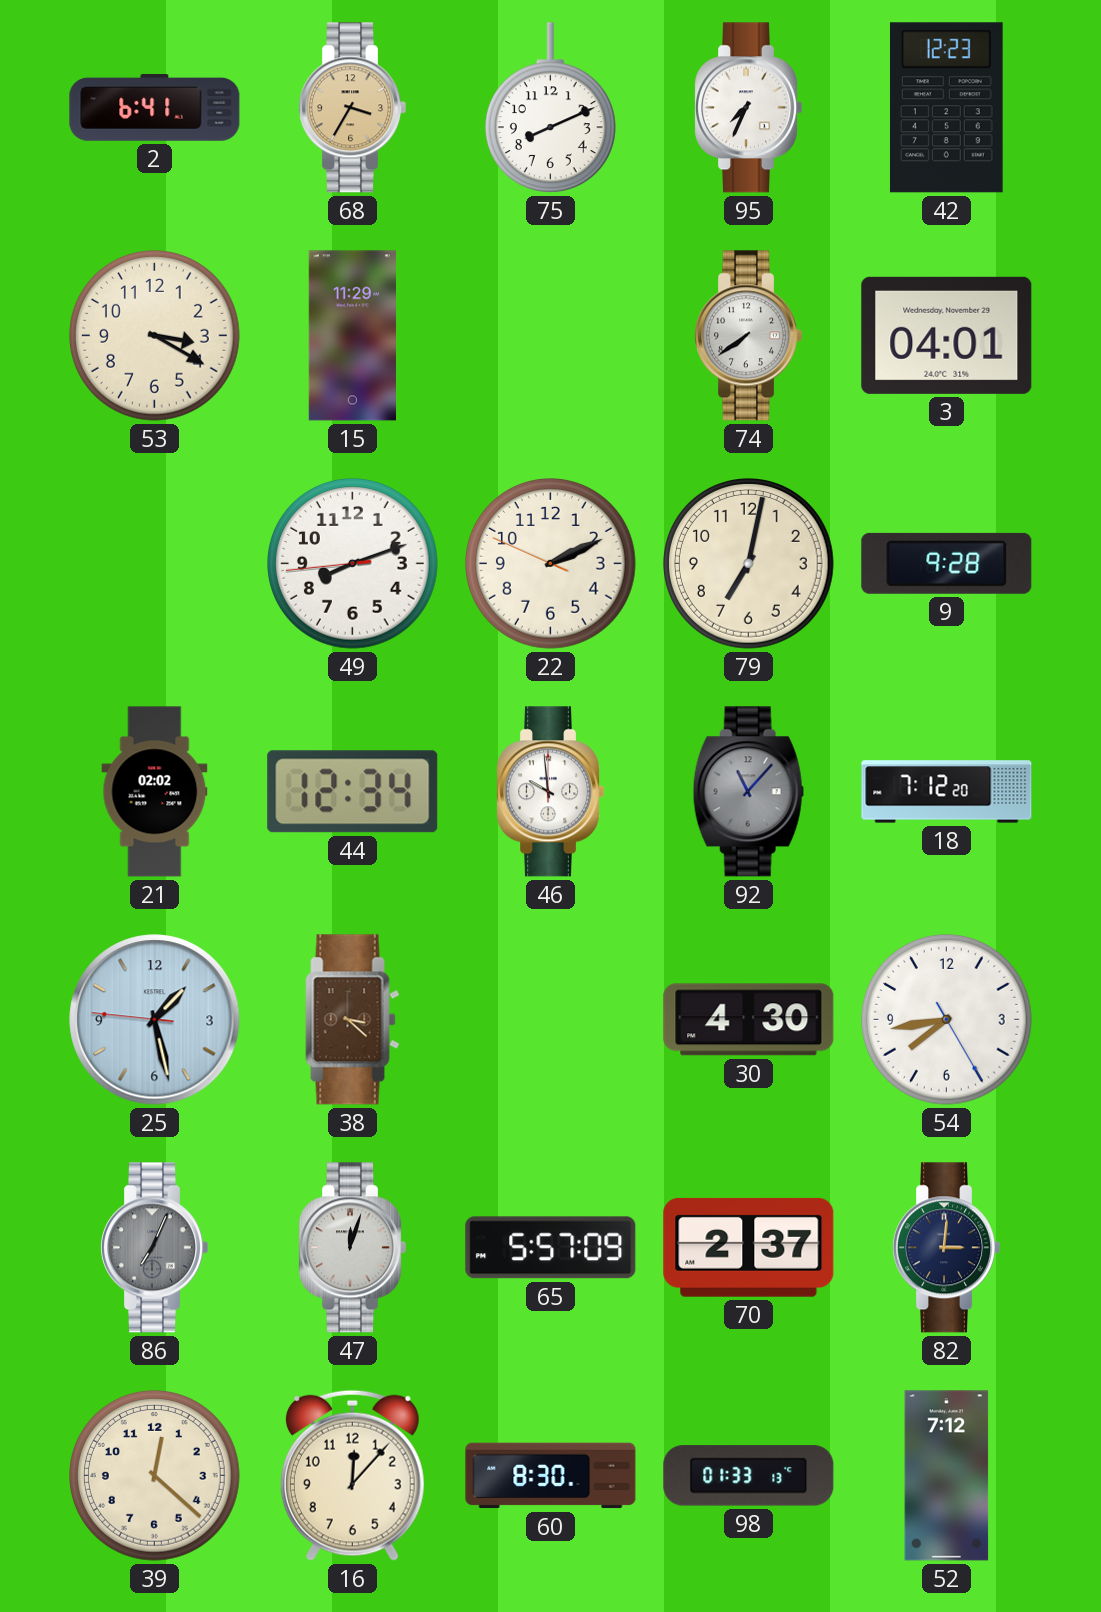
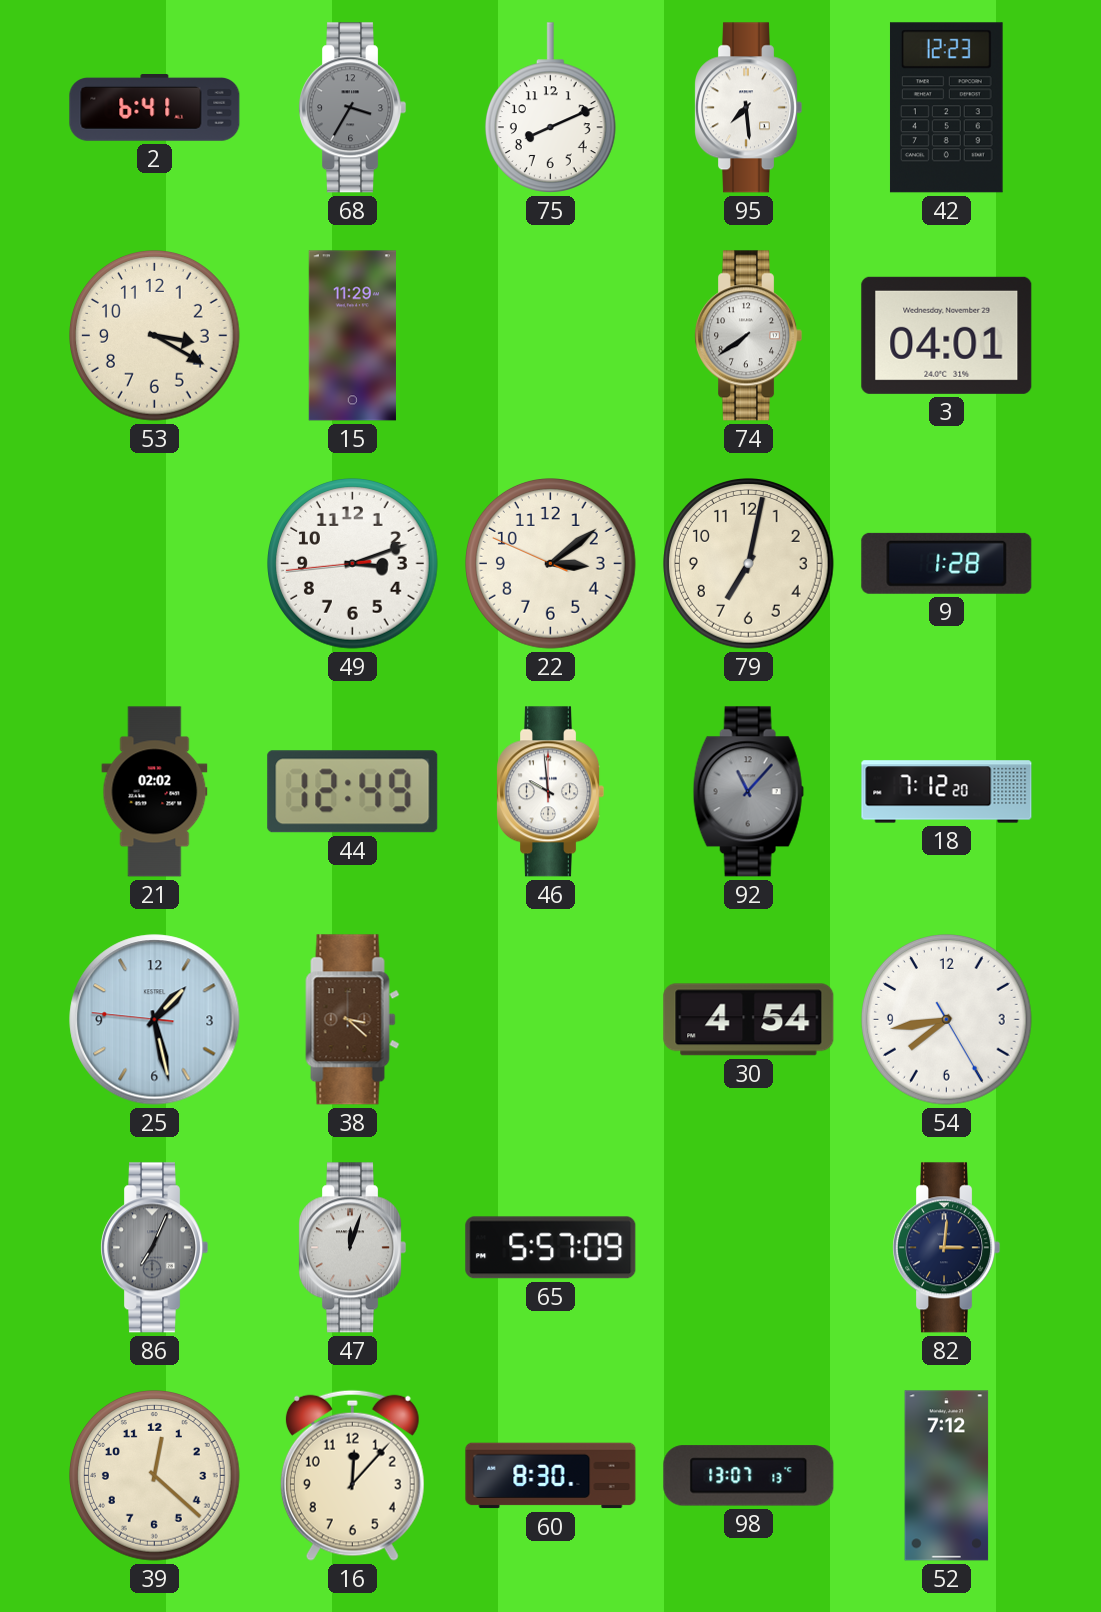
68 dial: champagne -> grey
95: 7:34 -> 7:29
49: 8:11 -> 3:11
22: 2:10 -> 3:08
9: 9:28 -> 1:28
44: 12:34 -> 12:49
30: 4:30 -> 4:54
70: 2:37 -> none
98: 01:33 -> 13:07
